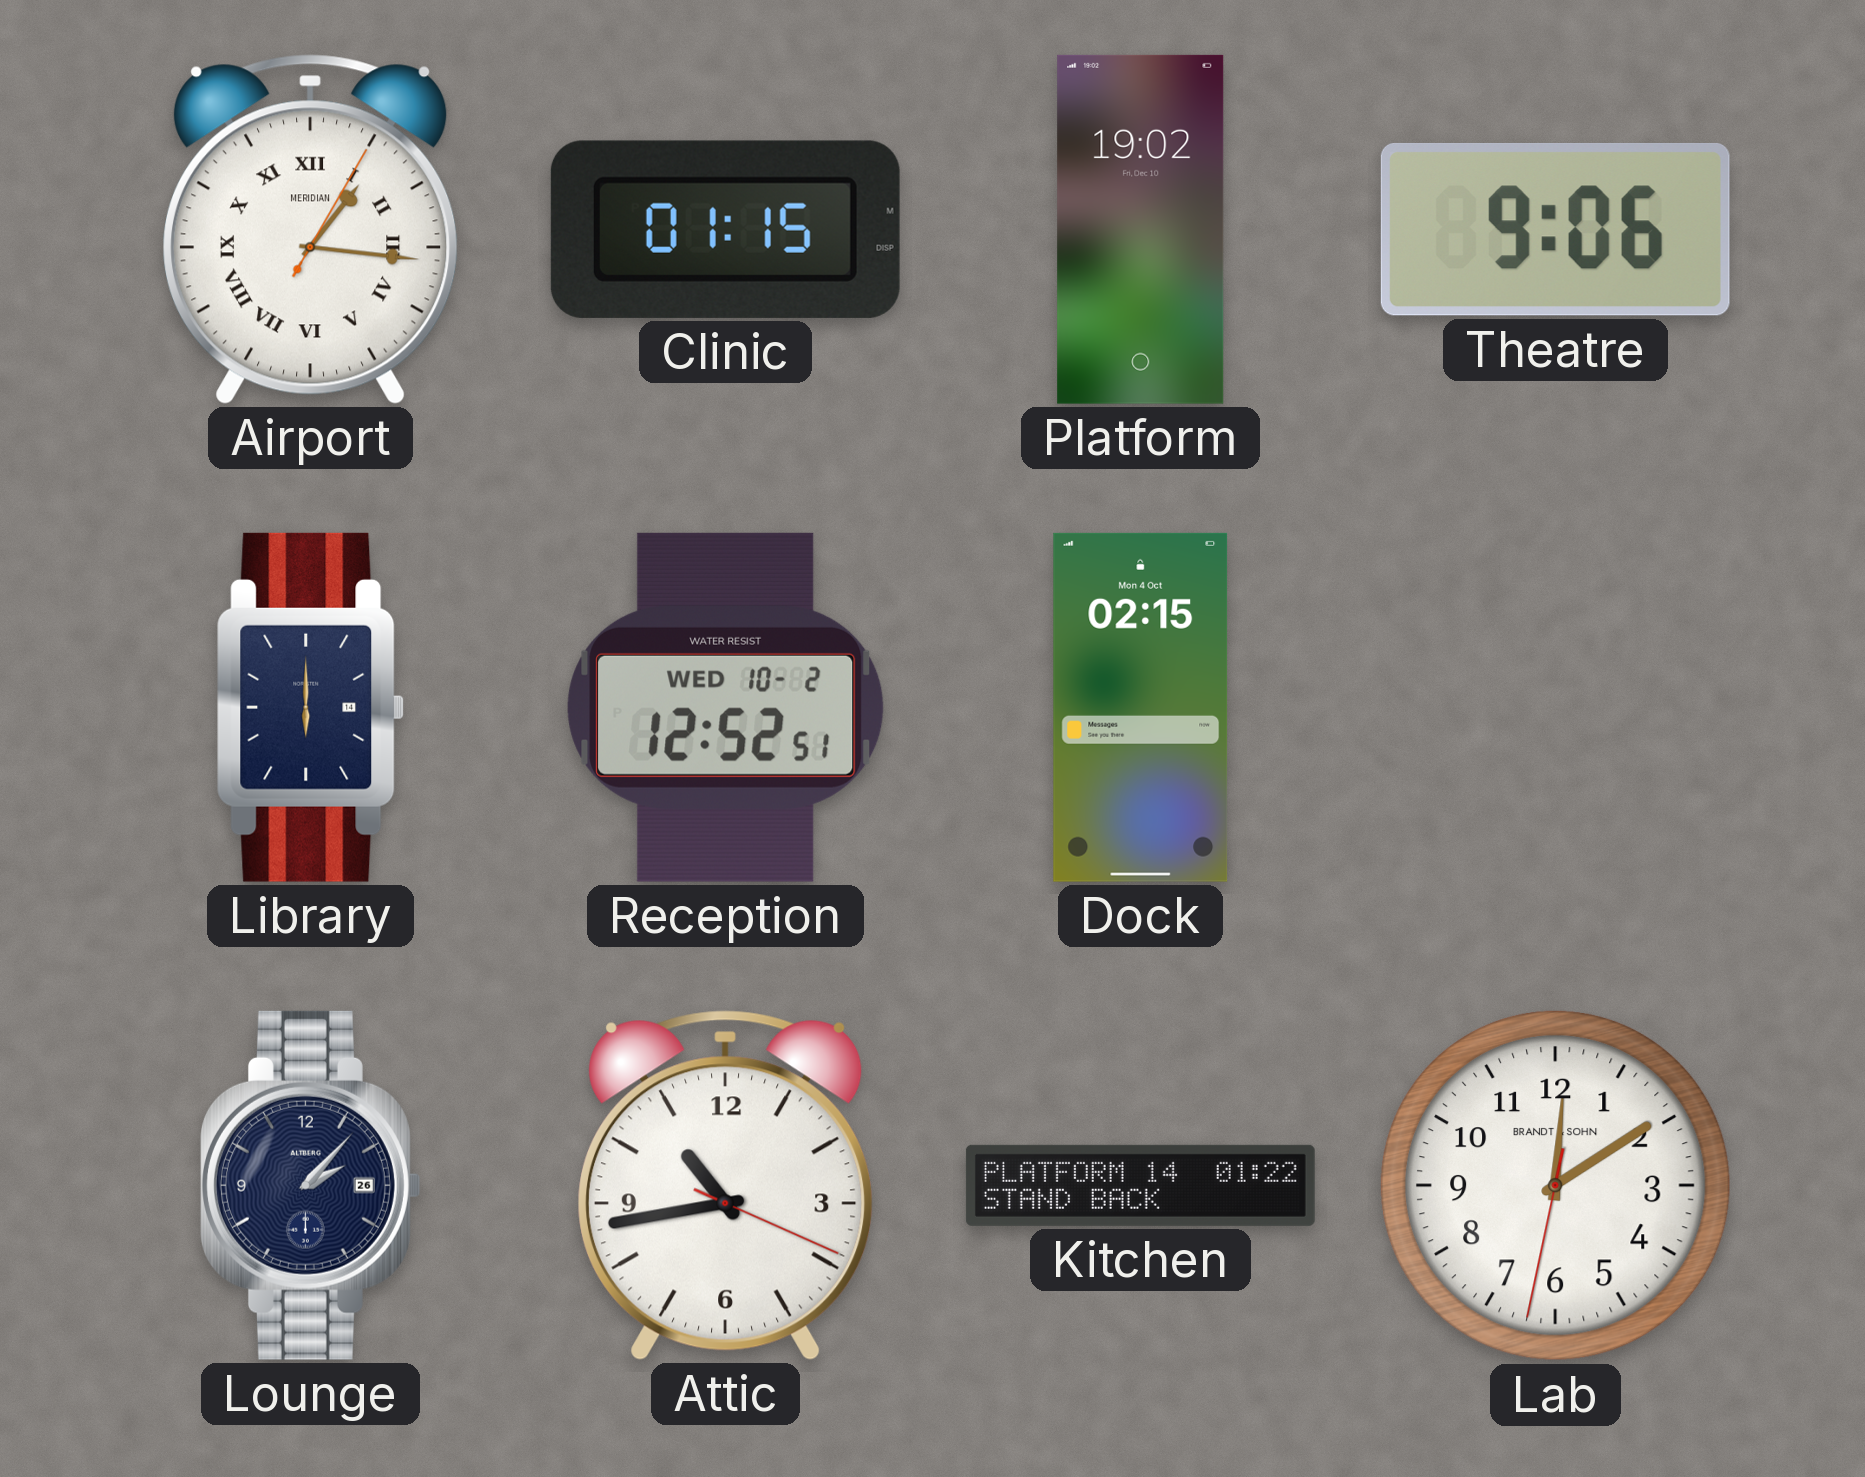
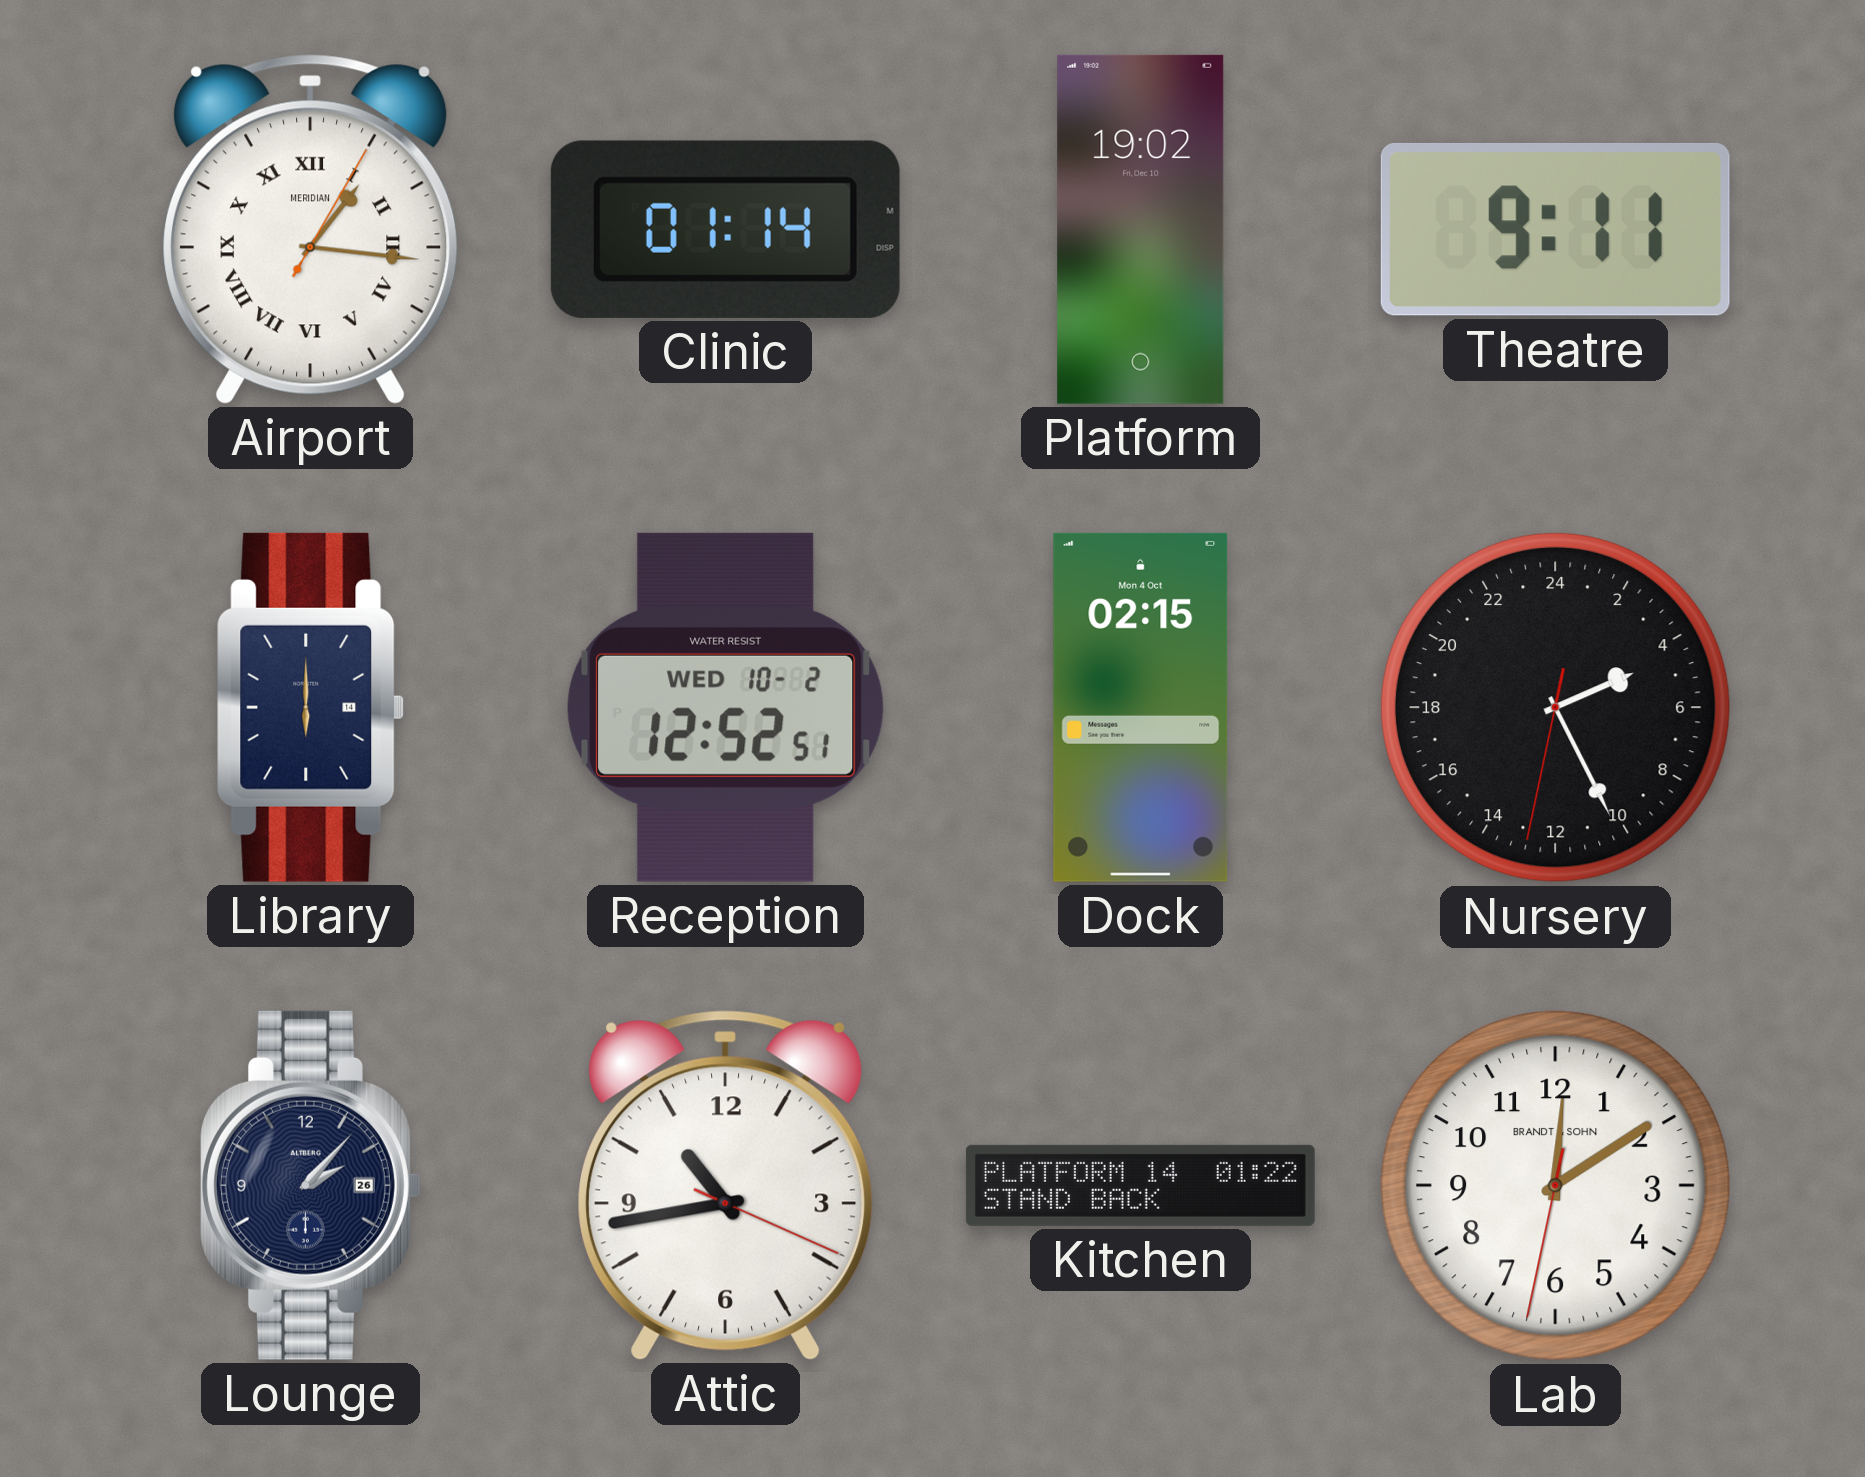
Clinic: 01:15 -> 01:14
Theatre: 9:06 -> 9:11
Nursery: none -> 4:25
